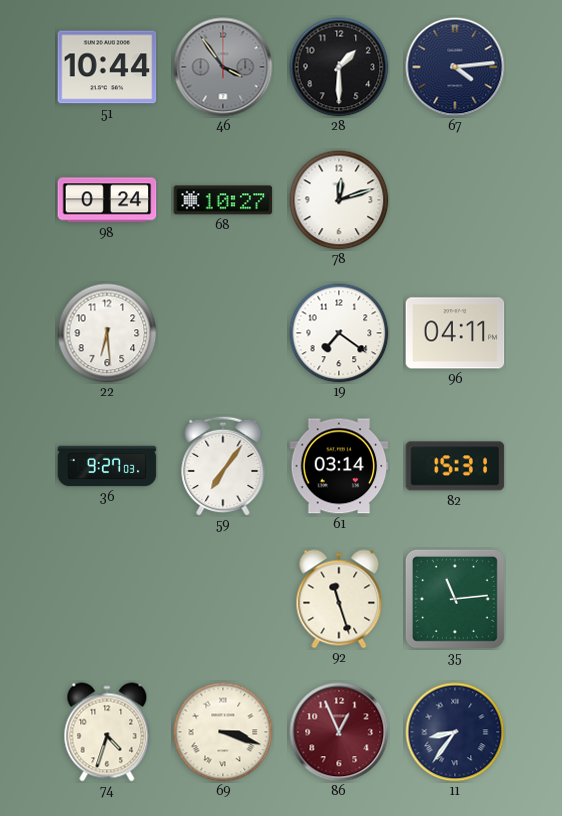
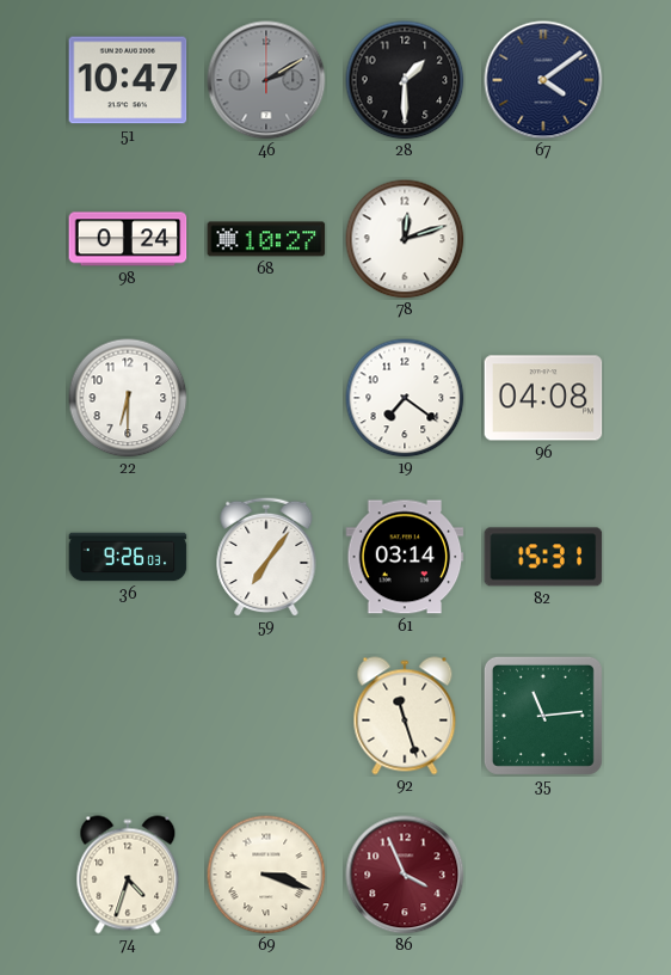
51: 10:44 -> 10:47
46: 3:54 -> 2:10
67: 4:14 -> 4:09
22: 6:29 -> 6:30
96: 04:11 -> 04:08
36: 9:27 -> 9:26
86: 12:56 -> 3:56
11: 8:36 -> none
